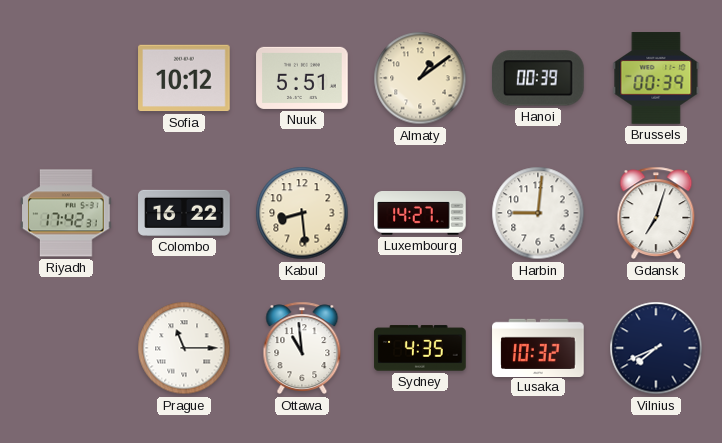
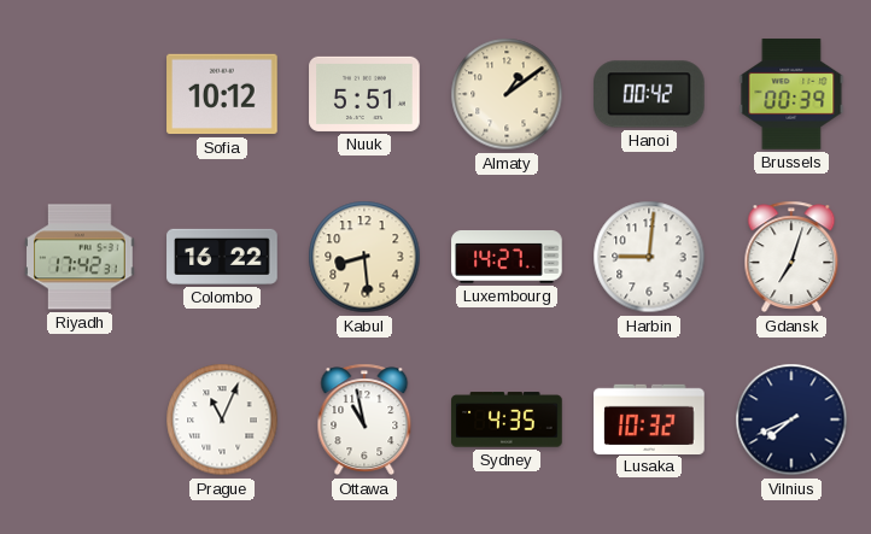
Hanoi: 00:39 -> 00:42
Prague: 11:15 -> 11:04
Ottawa: 10:59 -> 10:58
